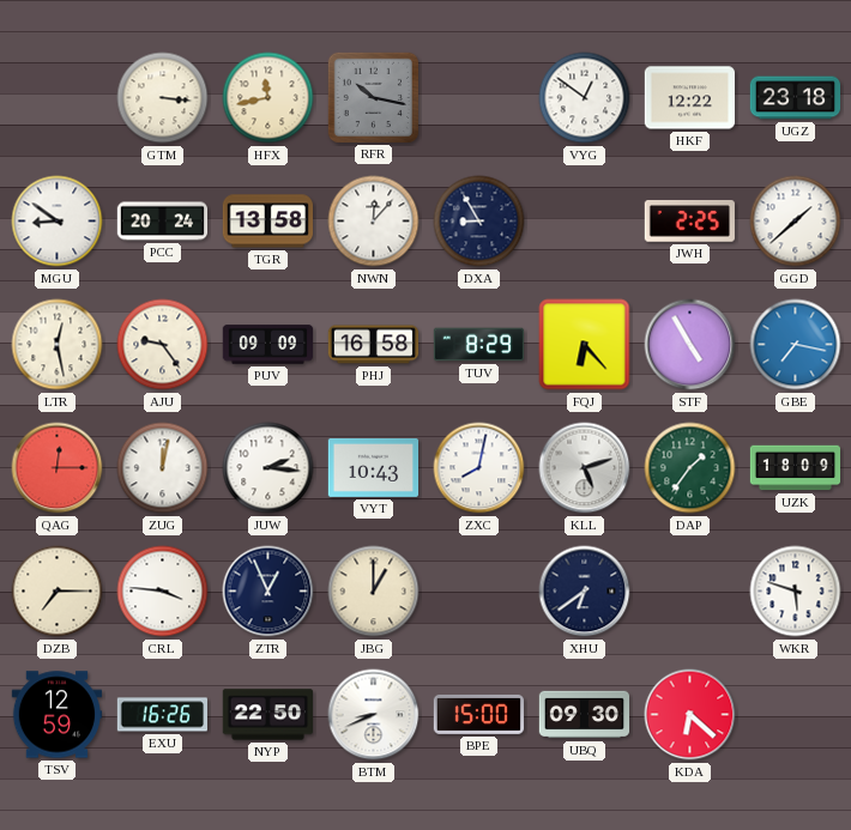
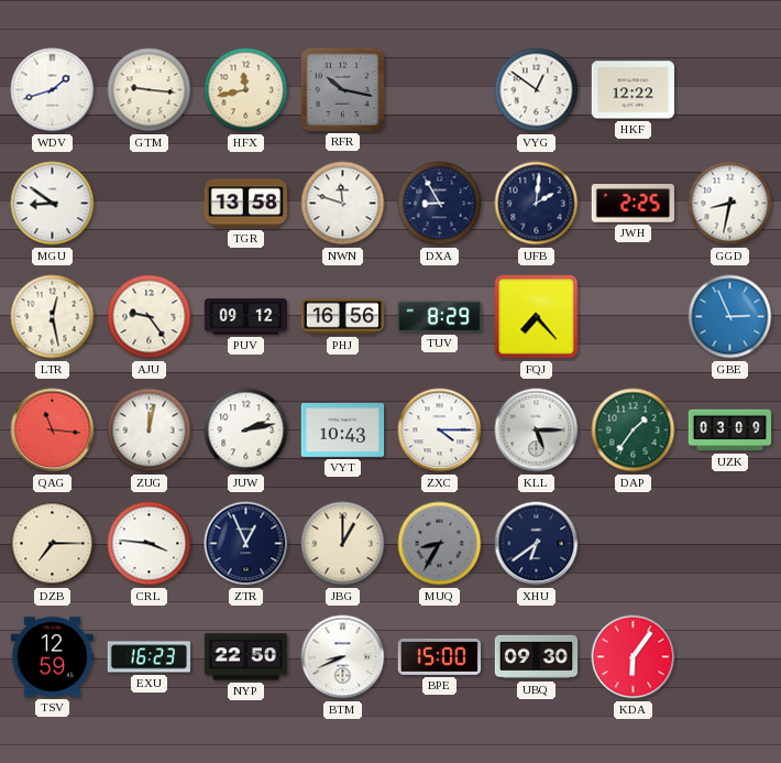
WDV: none -> 1:42
GTM: 3:16 -> 9:16
UGZ: 23:18 -> none
PCC: 20:24 -> none
NWN: 12:07 -> 11:48
UFB: none -> 2:01
GGD: 1:38 -> 8:32
PUV: 09:09 -> 09:12
PHJ: 16:58 -> 16:56
FQJ: 6:23 -> 7:23
STF: 4:55 -> none
GBE: 7:17 -> 2:56
QAG: 12:15 -> 11:16
JUW: 2:16 -> 2:13
ZXC: 8:02 -> 4:15
KLL: 5:12 -> 5:15
UZK: 18:09 -> 03:09
MUQ: none -> 8:35
WKR: 5:48 -> none
EXU: 16:26 -> 16:23
KDA: 6:22 -> 6:06
